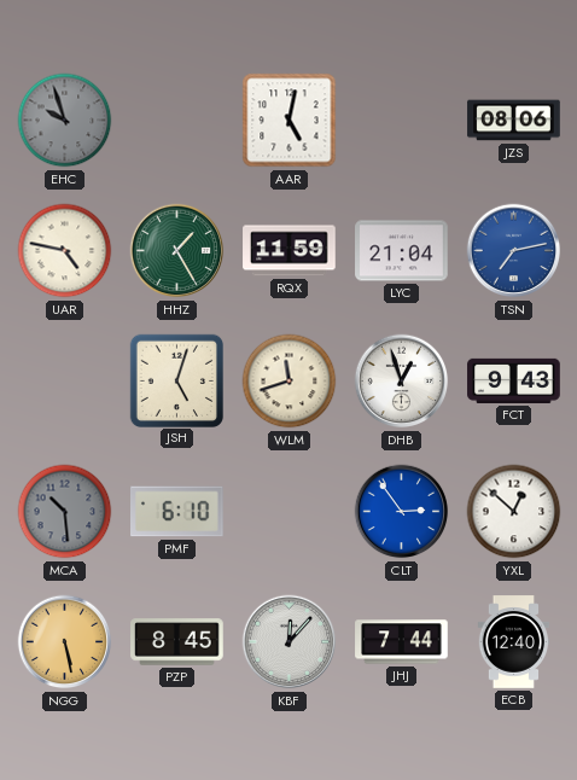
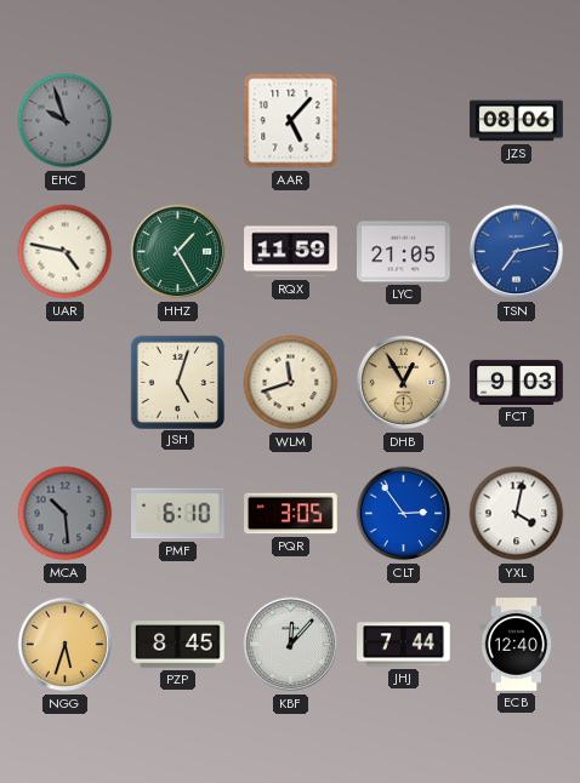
AAR: 5:02 -> 5:07
LYC: 21:04 -> 21:05
DHB: 12:57 -> 12:55
DHB dial: white -> champagne
FCT: 9:43 -> 9:03
PQR: none -> 3:05
YXL: 12:52 -> 4:02
NGG: 5:28 -> 5:33
